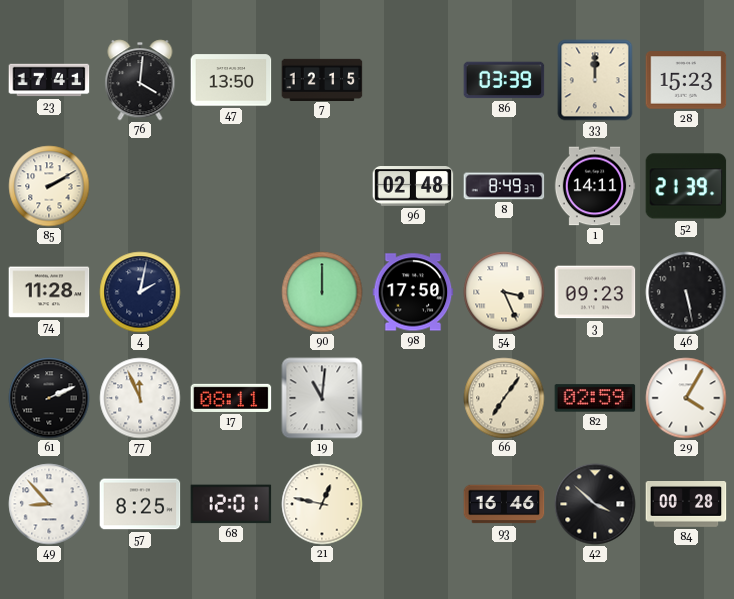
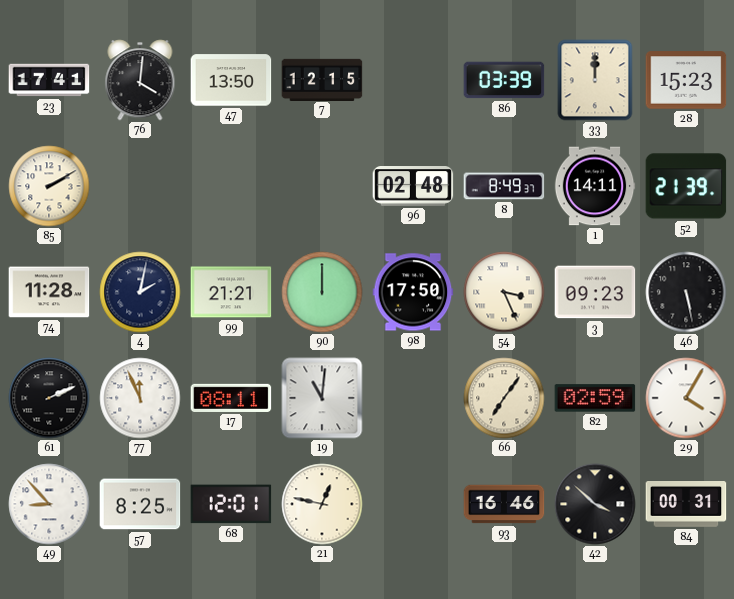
99: none -> 21:21
84: 00:28 -> 00:31
